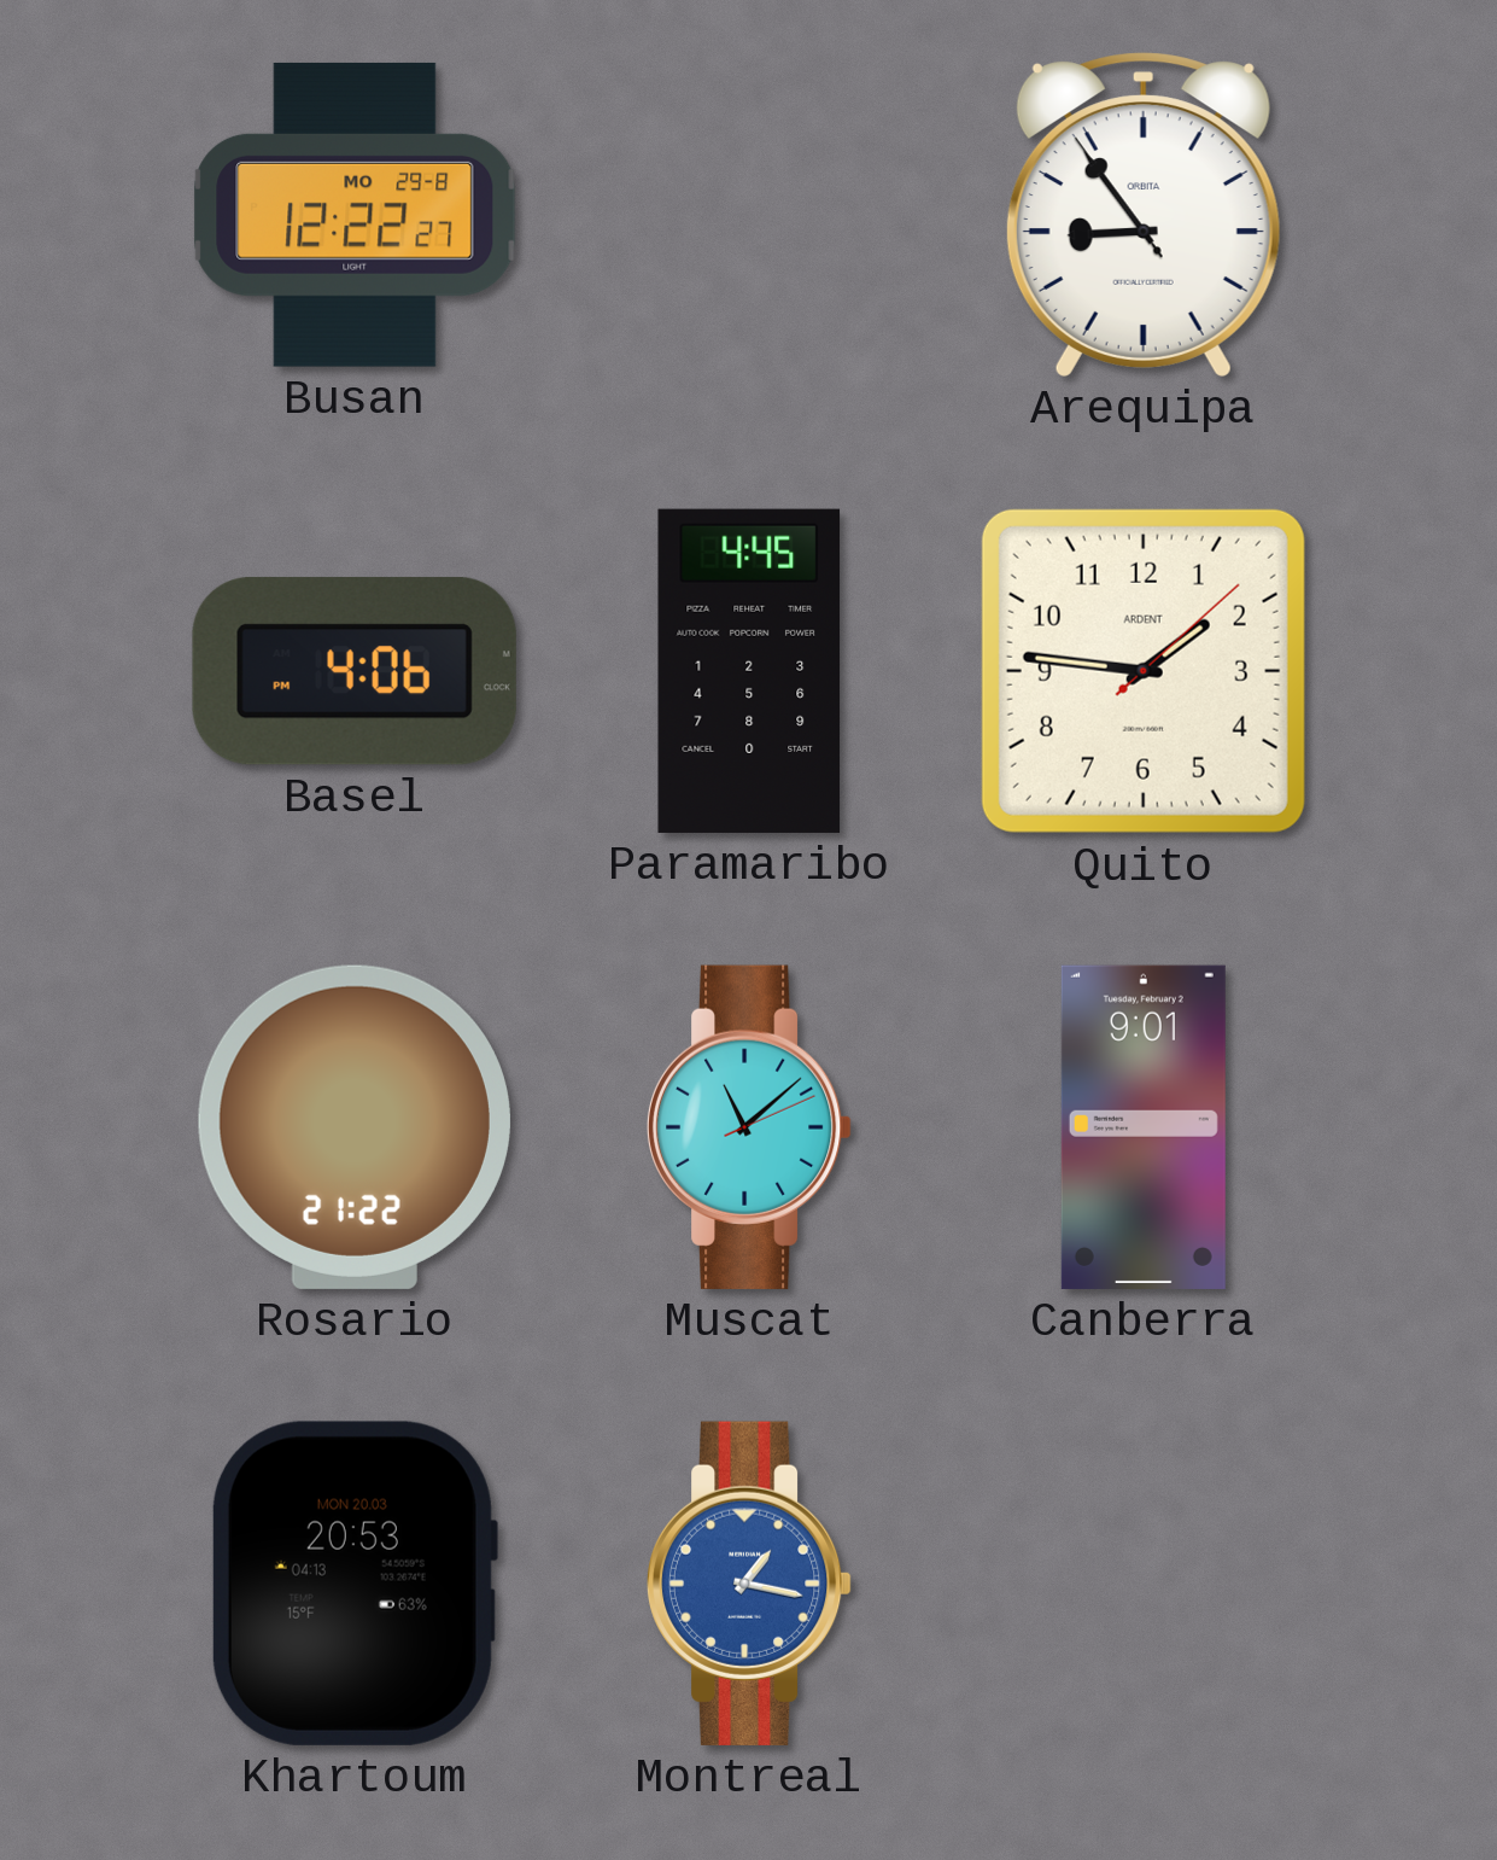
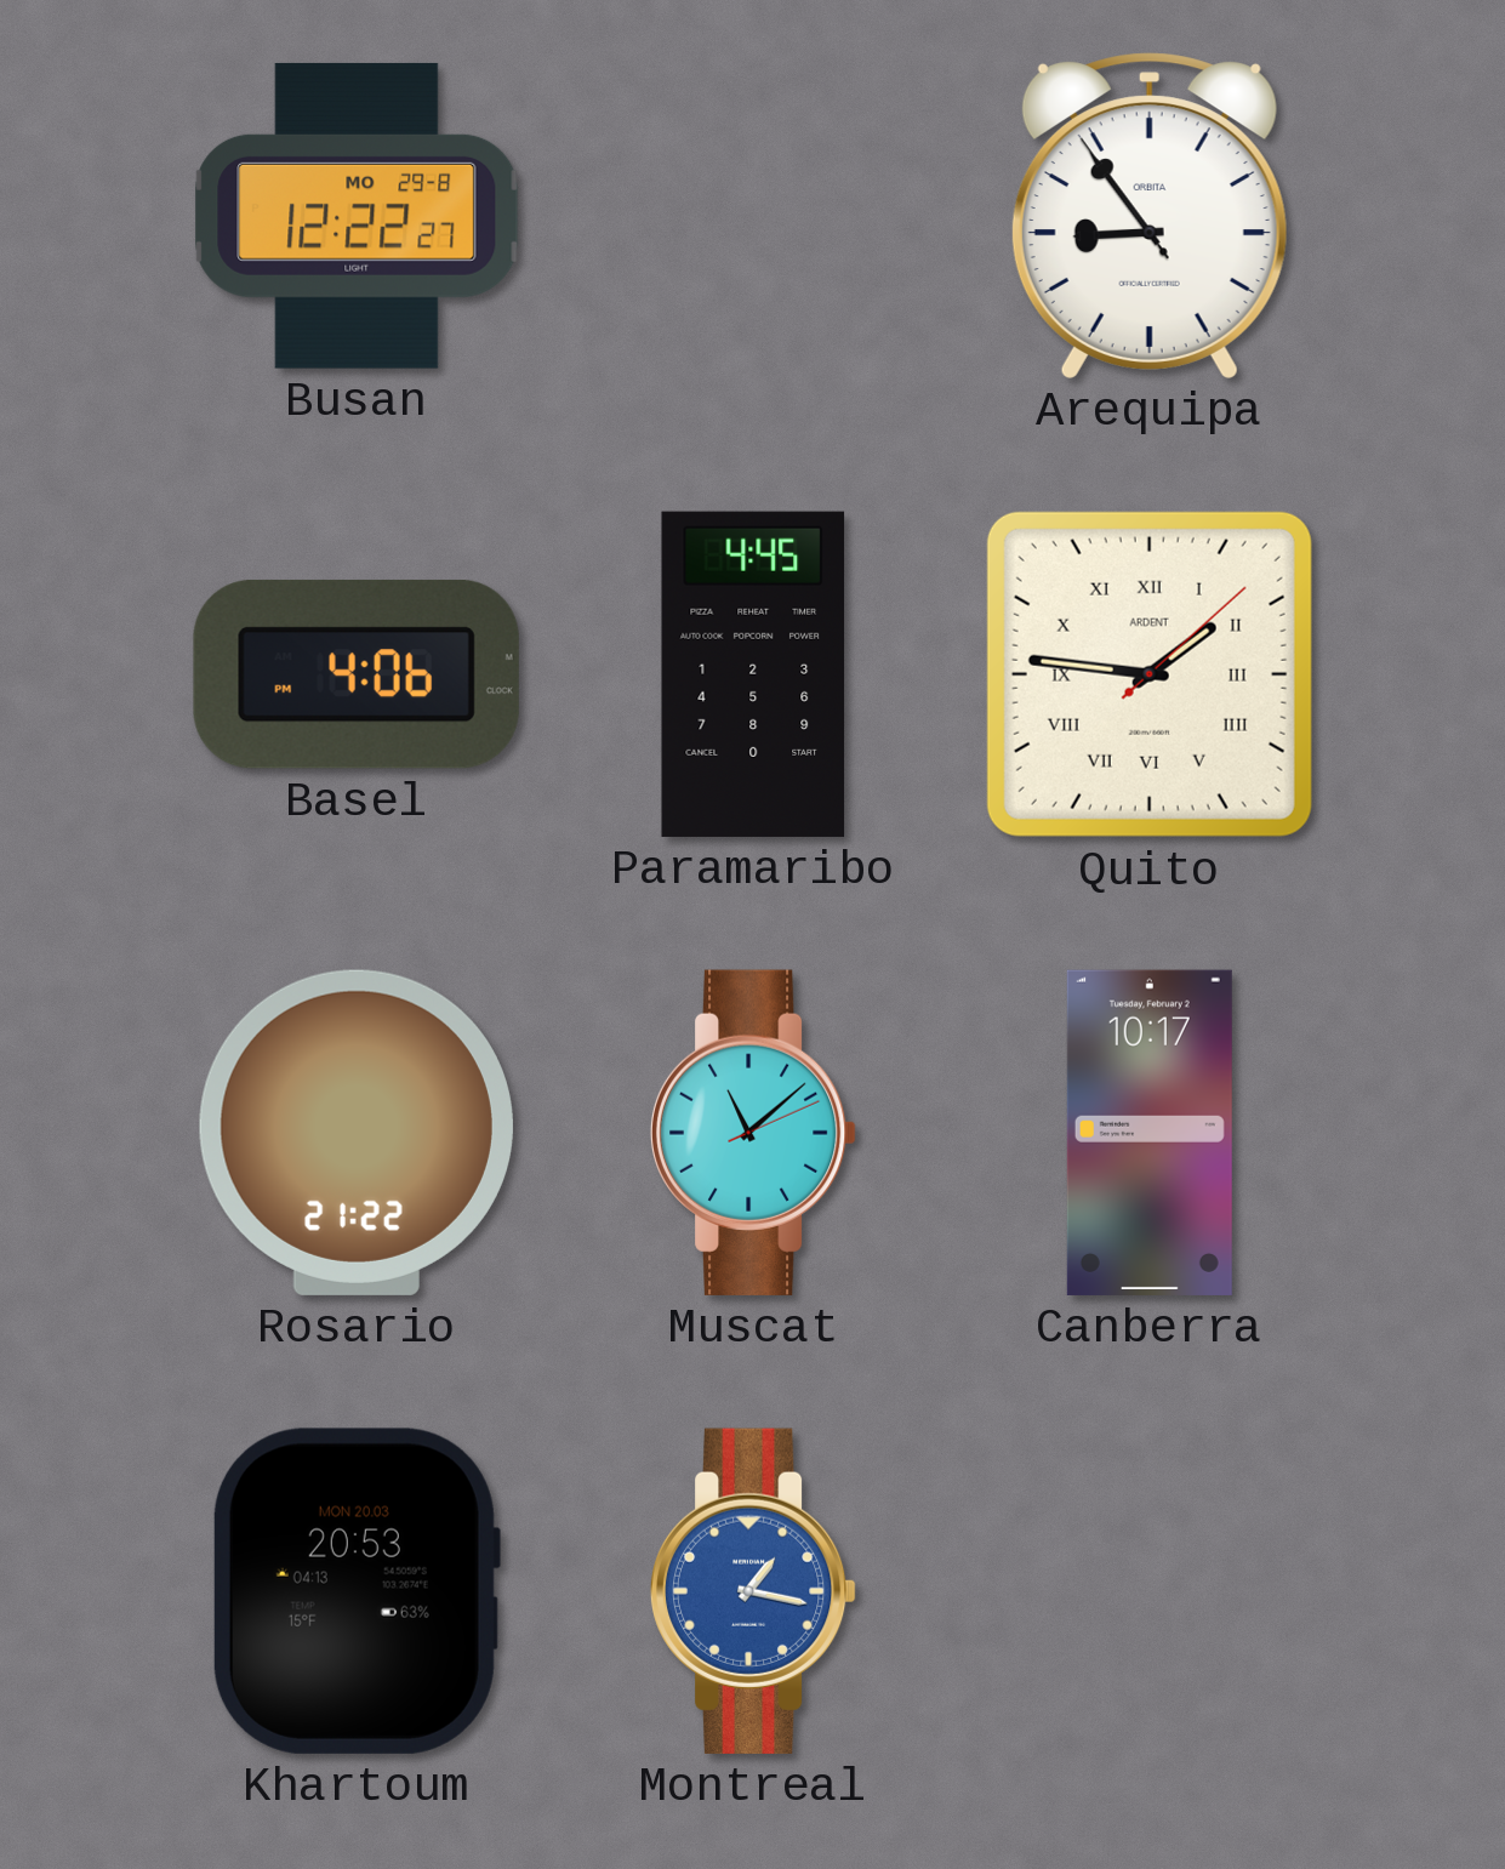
Quito numerals: Arabic -> Roman
Canberra: 9:01 -> 10:17
